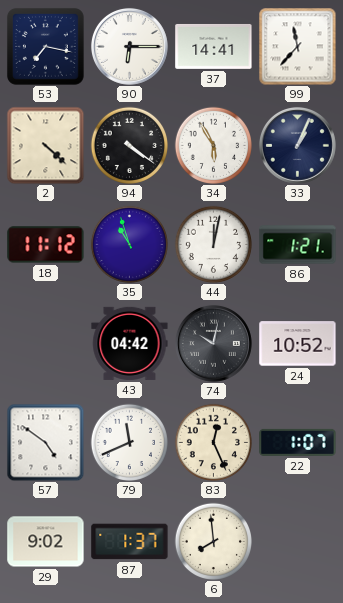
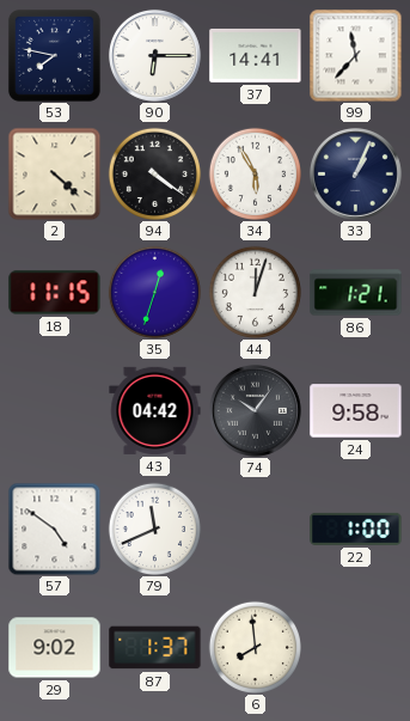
53: 7:17 -> 7:47
18: 11:12 -> 11:15
35: 10:57 -> 12:33
44: 12:02 -> 12:03
74: 10:02 -> 10:06
24: 10:52 -> 9:58
83: 12:26 -> none
22: 1:07 -> 1:00
